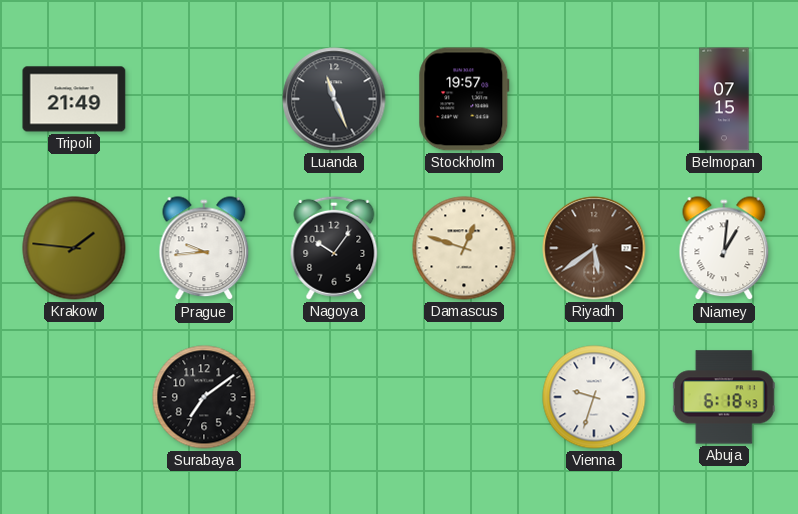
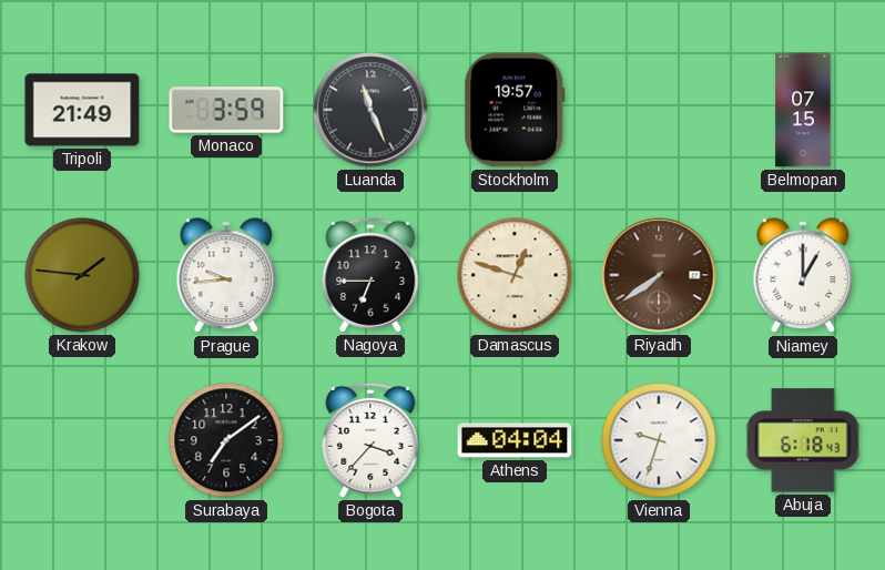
Monaco: none -> 3:59
Nagoya: 10:06 -> 6:45
Riyadh: 5:39 -> 7:39
Niamey: 1:01 -> 1:00
Bogota: none -> 3:37
Athens: none -> 04:04
